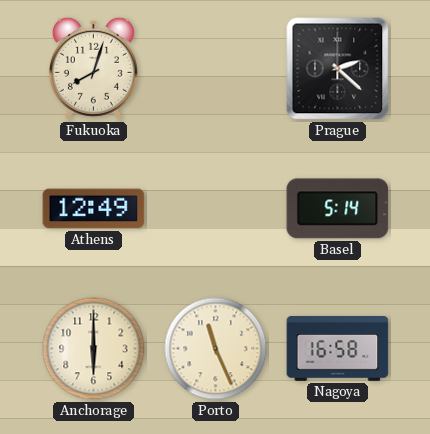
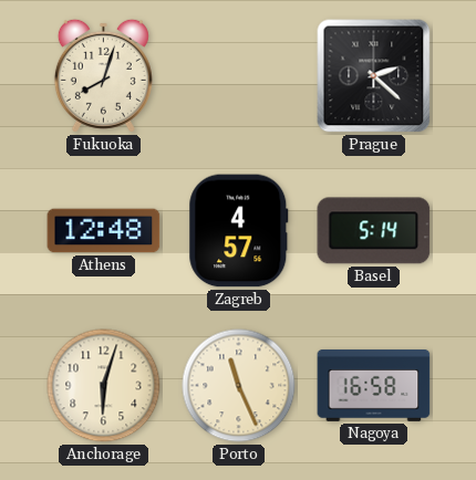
Athens: 12:49 -> 12:48
Zagreb: none -> 4:57
Anchorage: 6:00 -> 6:03
